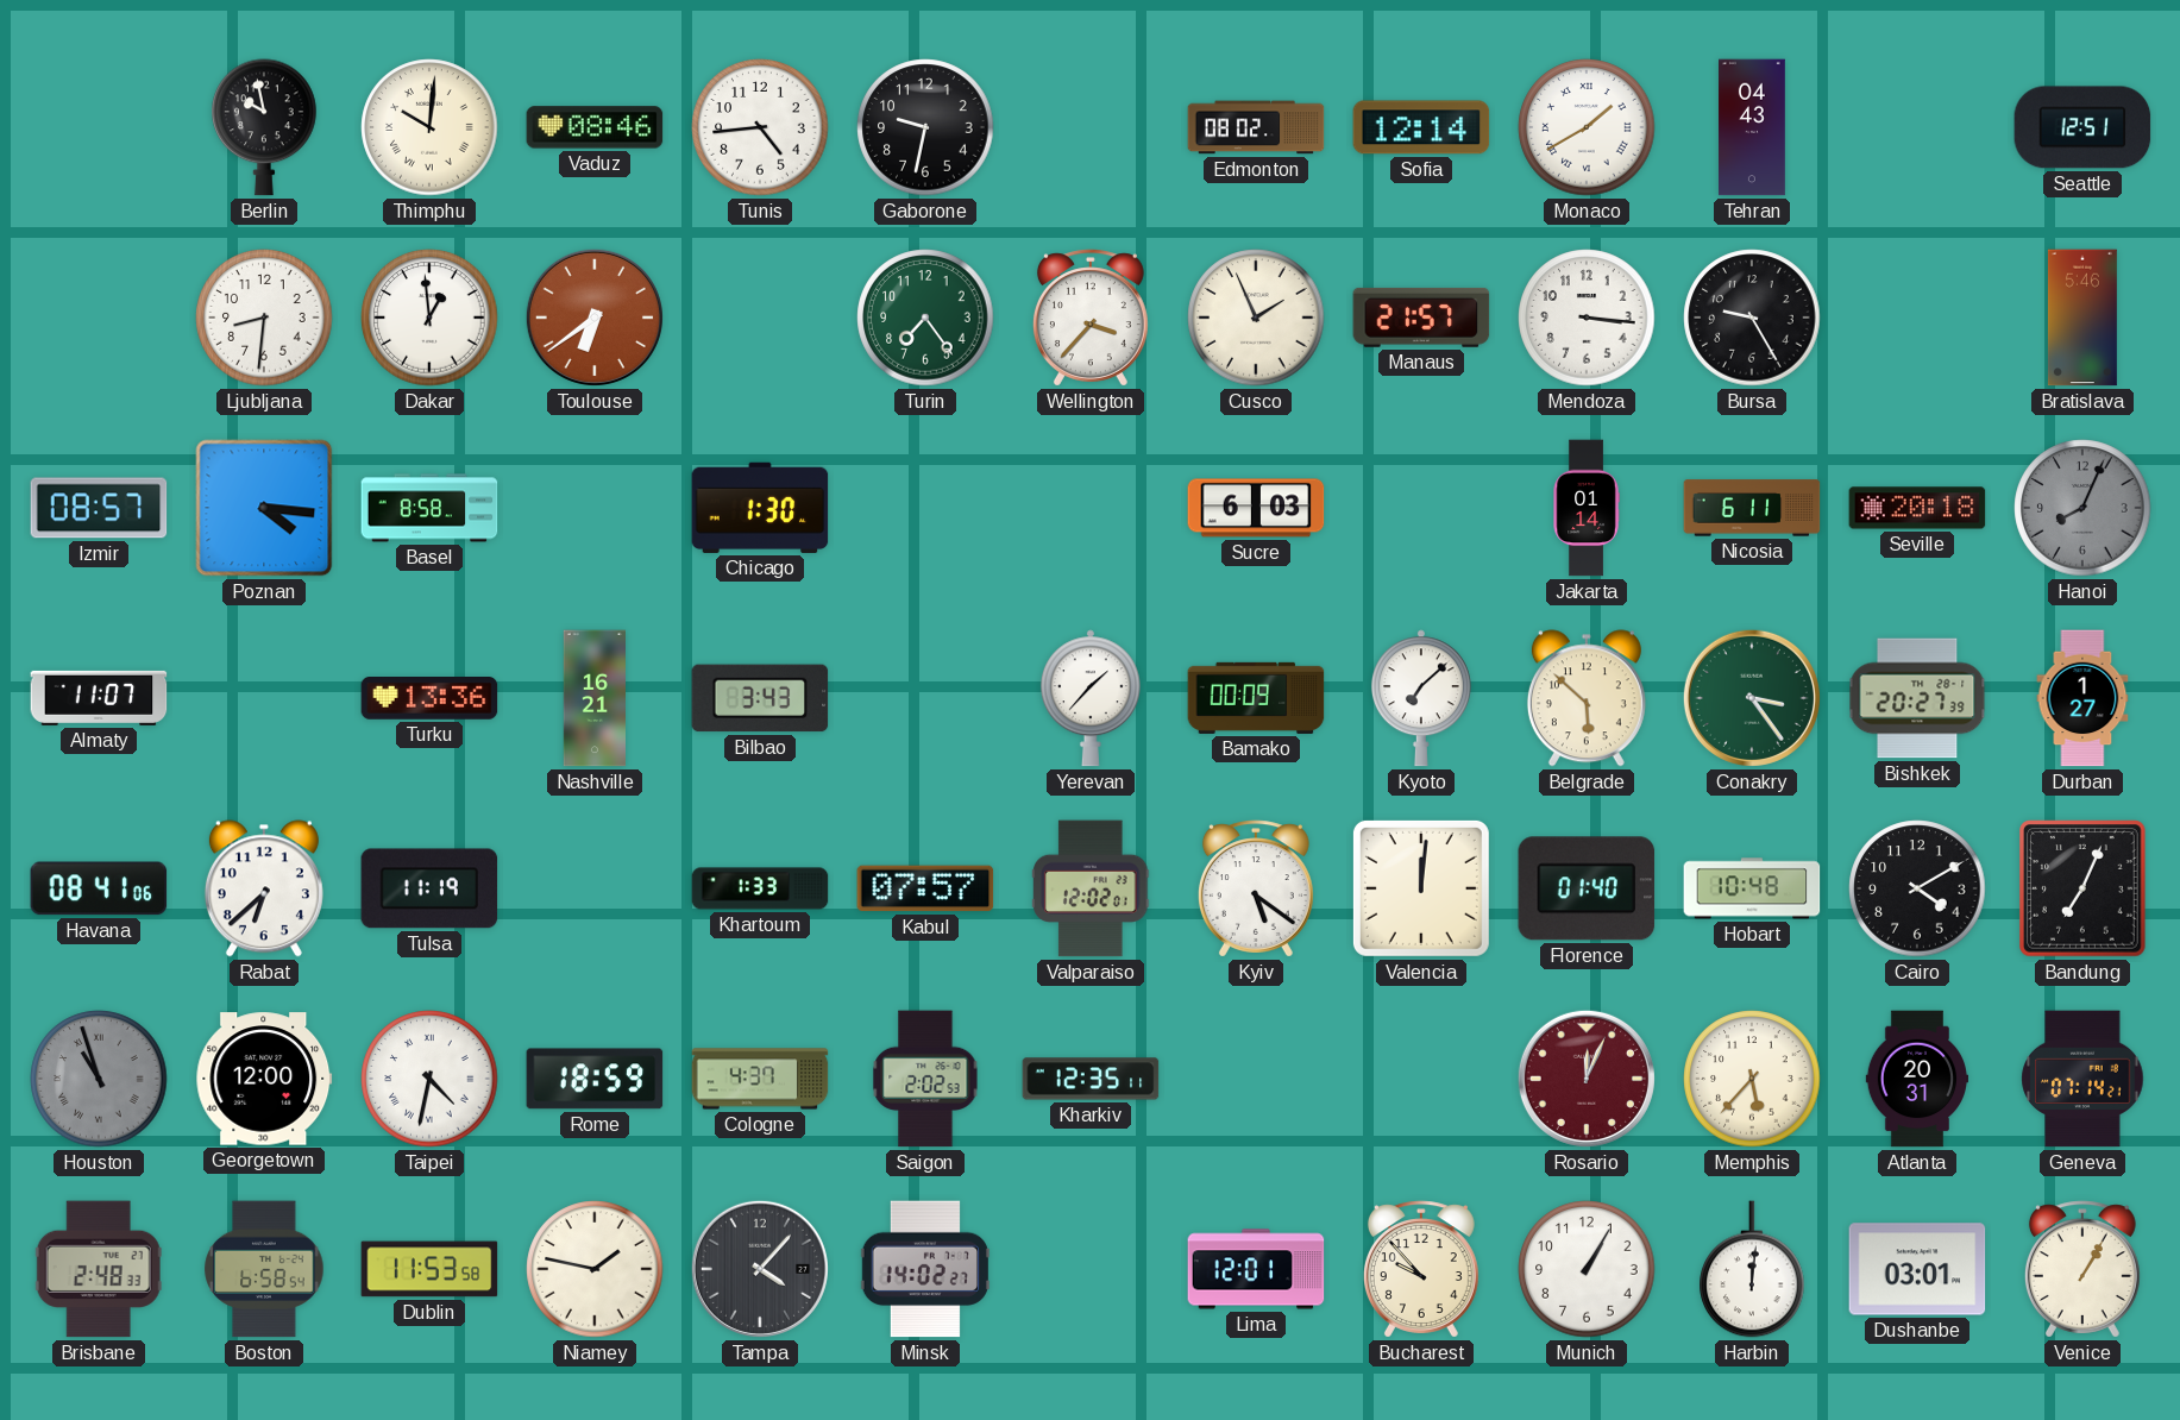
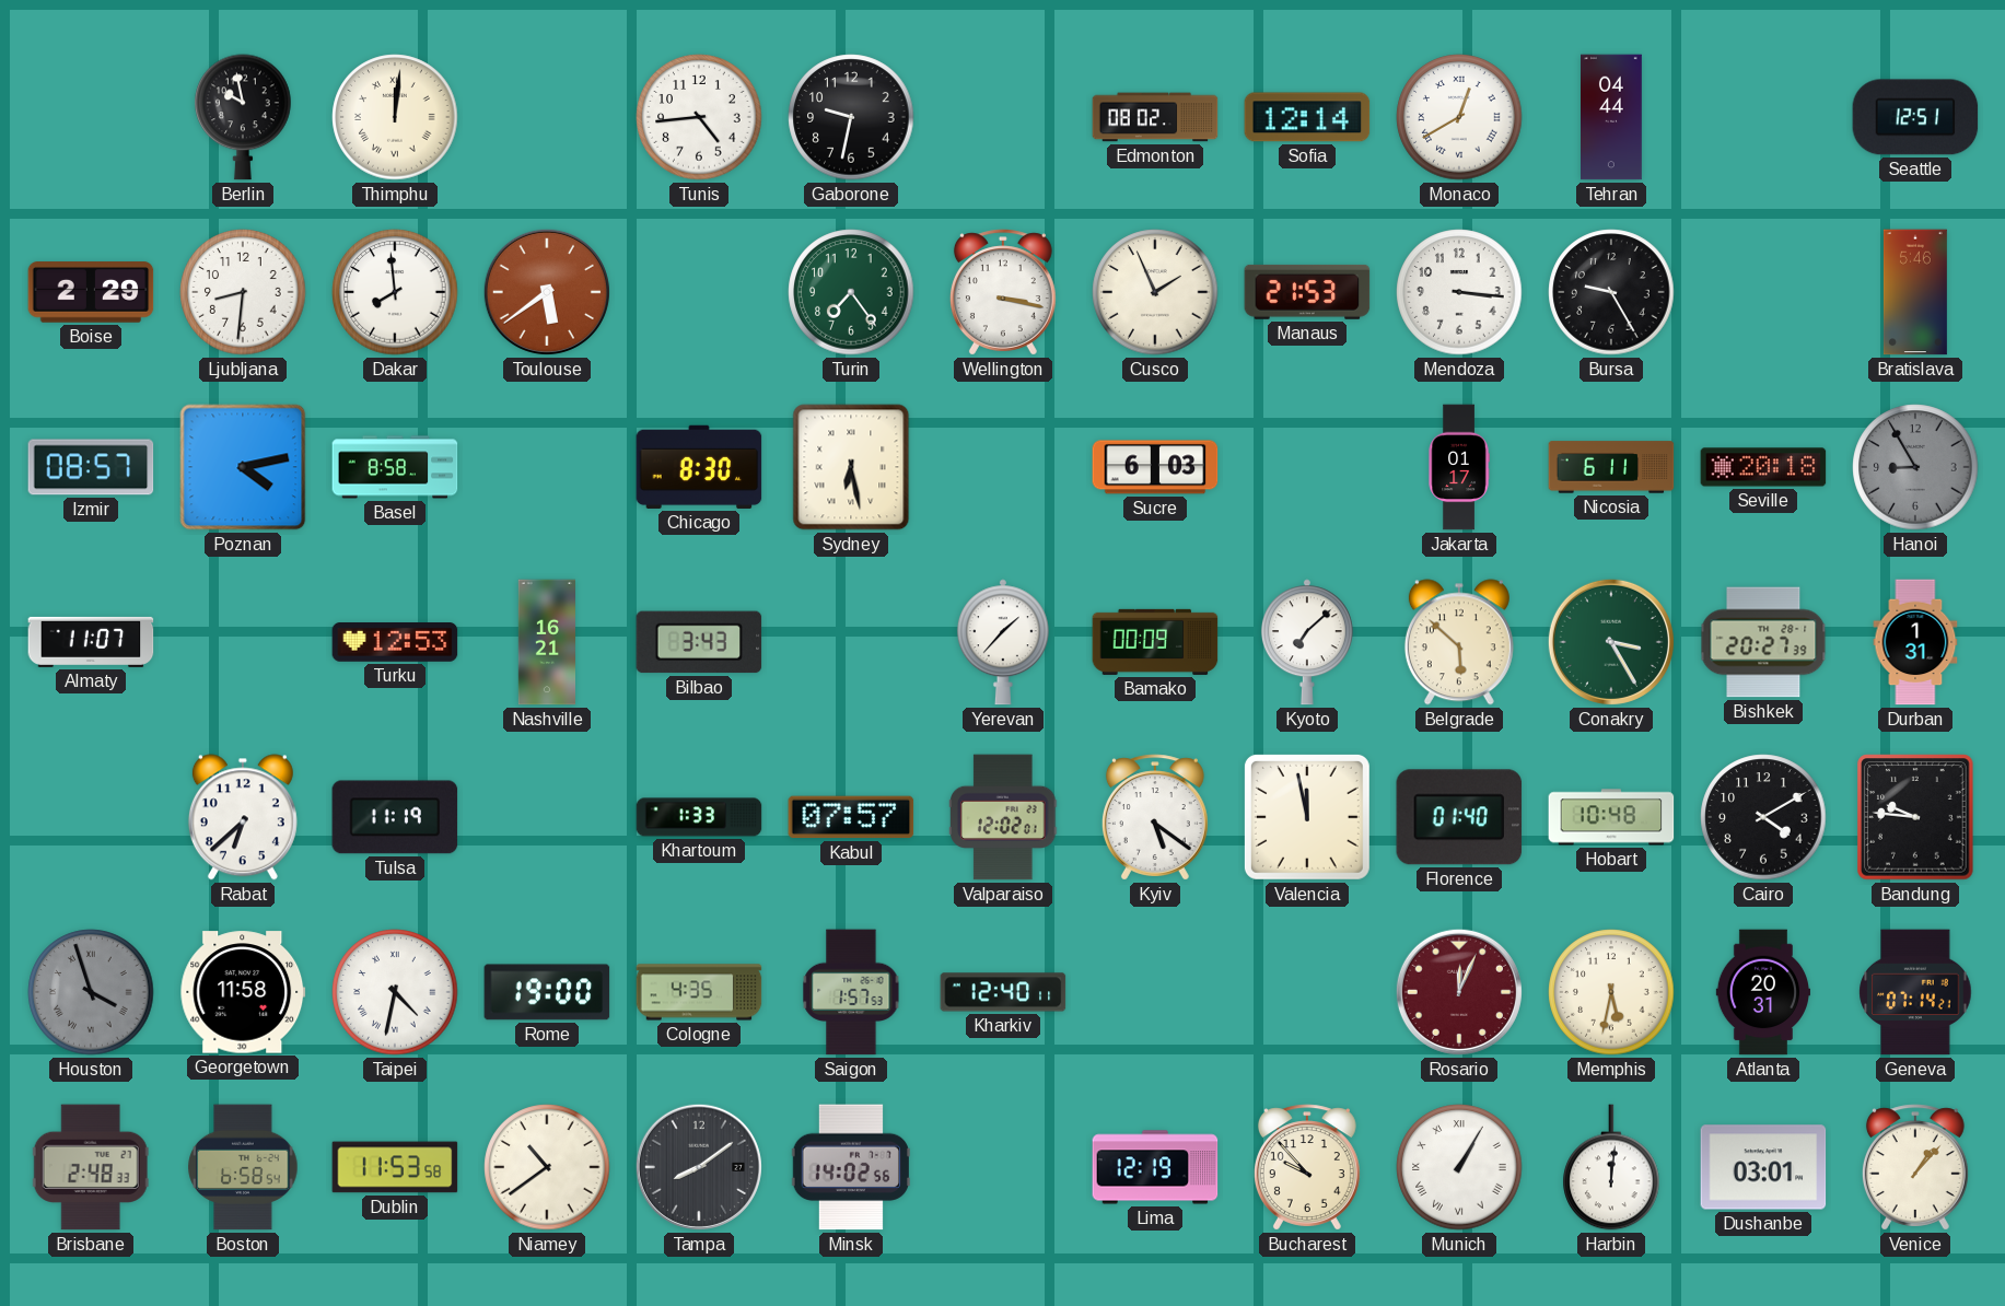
Thimphu: 10:01 -> 12:01
Vaduz: 08:46 -> none
Monaco: 1:40 -> 12:40
Tehran: 04:43 -> 04:44
Boise: none -> 2:29
Dakar: 12:59 -> 7:59
Toulouse: 6:39 -> 5:39
Wellington: 3:37 -> 3:17
Manaus: 21:57 -> 21:53
Poznan: 4:16 -> 4:13
Chicago: 1:30 -> 8:30
Sydney: none -> 6:28
Jakarta: 01:14 -> 01:17
Hanoi: 8:04 -> 8:55
Turku: 13:36 -> 12:53
Conakry: 3:24 -> 3:25
Durban: 1:27 -> 1:31
Havana: 08:41 -> none
Valencia: 12:01 -> 11:58
Bandung: 7:04 -> 9:46
Houston: 10:57 -> 3:57
Georgetown: 12:00 -> 11:58
Rome: 18:59 -> 19:00
Cologne: 4:37 -> 4:35
Saigon: 2:02 -> 1:57
Kharkiv: 12:35 -> 12:40
Memphis: 5:37 -> 5:32
Niamey: 1:47 -> 10:39
Tampa: 4:07 -> 8:09
Minsk: 14:02:27 -> 14:02:56
Lima: 12:01 -> 12:19
Munich numerals: Arabic -> Roman
Venice: 1:05 -> 1:07
